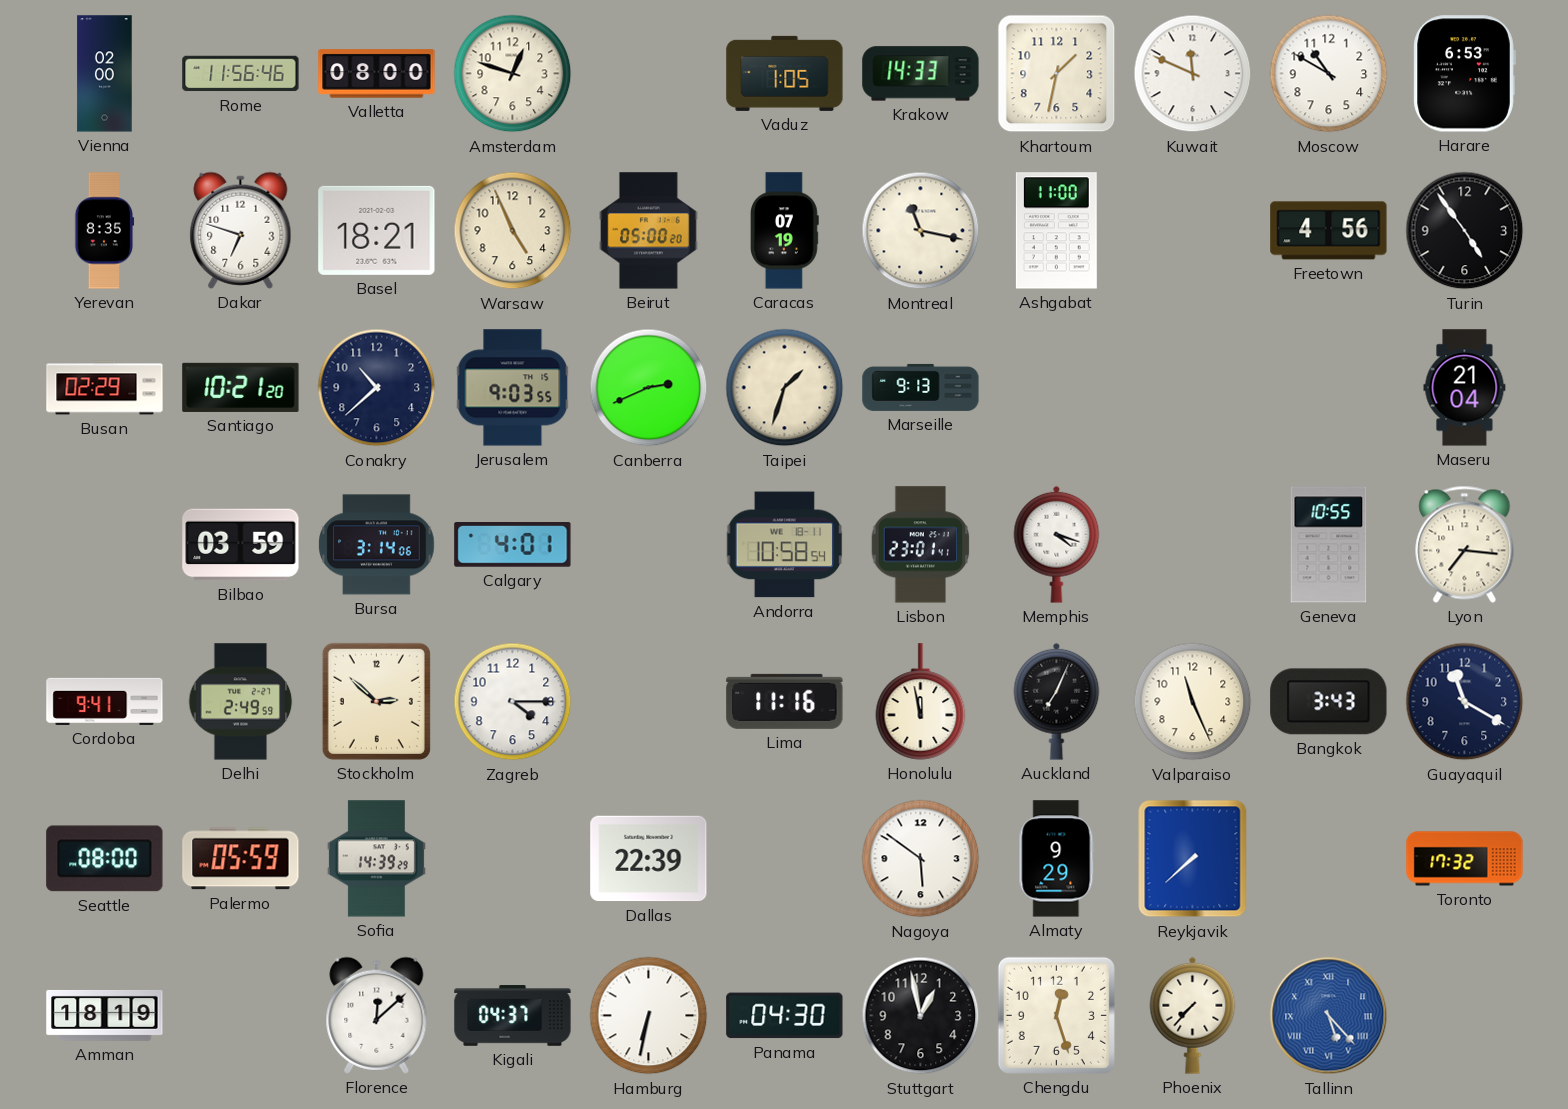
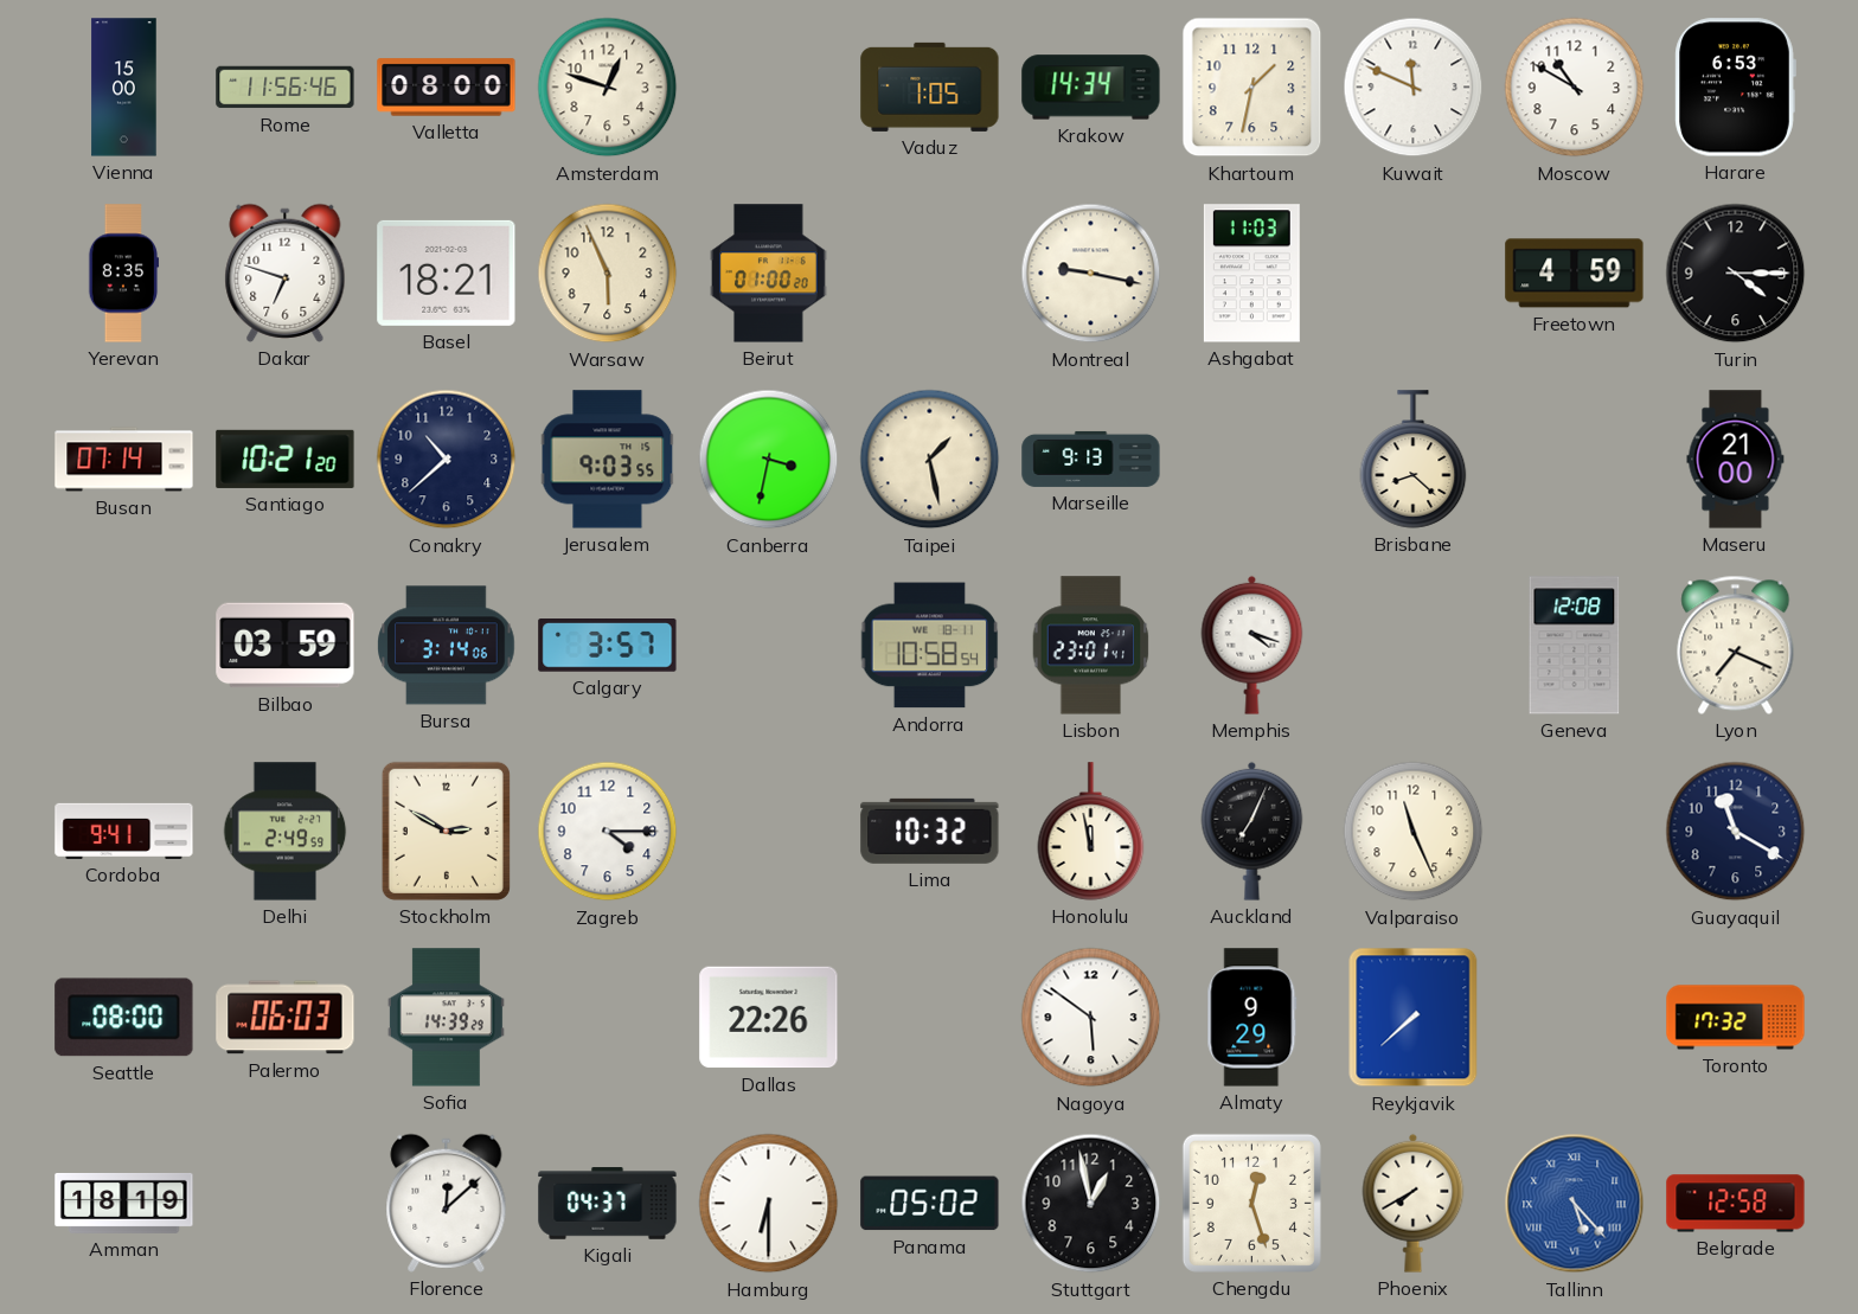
Vienna: 02:00 -> 15:00
Krakow: 14:33 -> 14:34
Warsaw: 4:56 -> 5:56
Beirut: 05:00 -> 01:00
Caracas: 07:19 -> none
Montreal: 11:17 -> 9:17
Ashgabat: 11:00 -> 11:03
Freetown: 4:56 -> 4:59
Turin: 4:54 -> 4:15
Busan: 02:29 -> 07:14
Canberra: 2:41 -> 3:32
Taipei: 1:33 -> 1:28
Brisbane: none -> 8:22
Maseru: 21:04 -> 21:00
Calgary: 4:01 -> 3:57
Geneva: 10:55 -> 12:08
Lyon: 7:16 -> 7:19
Stockholm: 2:52 -> 2:50
Lima: 11:16 -> 10:32
Bangkok: 3:43 -> none
Palermo: 05:59 -> 06:03
Dallas: 22:39 -> 22:26
Hamburg: 6:32 -> 6:30
Panama: 04:30 -> 05:02
Phoenix: 7:37 -> 7:40
Belgrade: none -> 12:58
